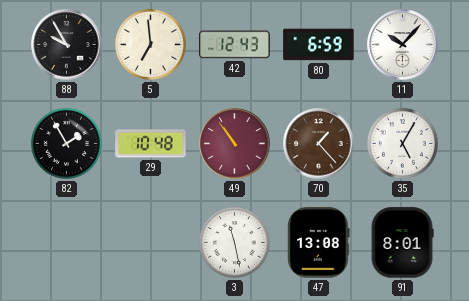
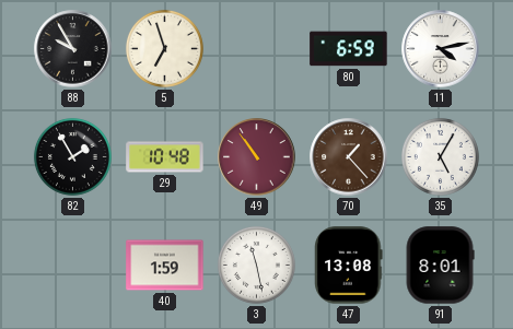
5: 6:59 -> 6:57
42: 12:43 -> none
11: 10:07 -> 4:13
40: none -> 1:59
